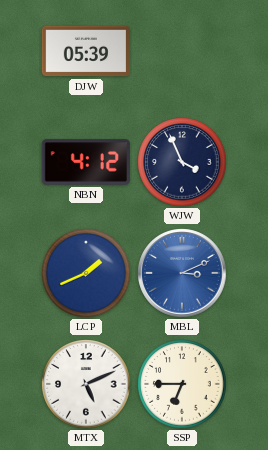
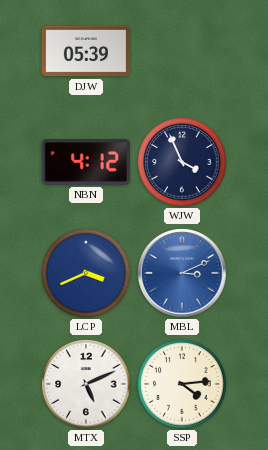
LCP: 1:41 -> 3:41
SSP: 6:45 -> 4:14
